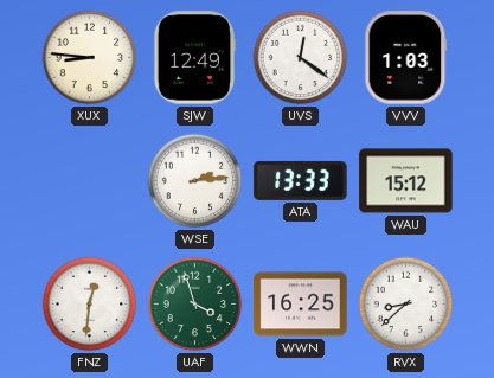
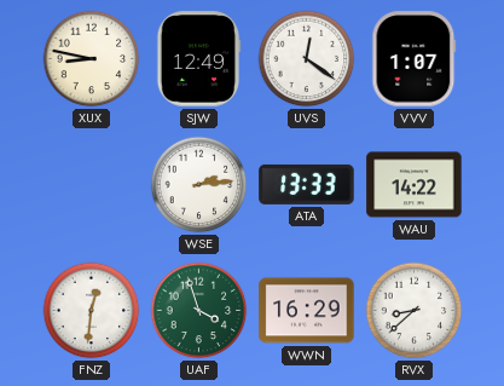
XUX: 8:46 -> 8:47
VVV: 1:03 -> 1:07
WAU: 15:12 -> 14:22
WWN: 16:25 -> 16:29
